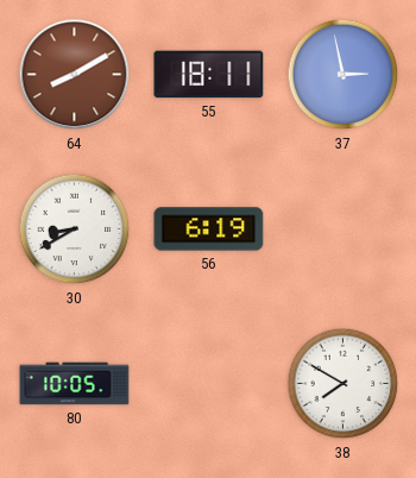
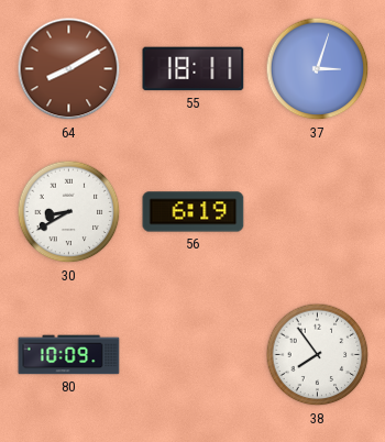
37: 2:58 -> 3:03
80: 10:05 -> 10:09
38: 7:50 -> 7:54
